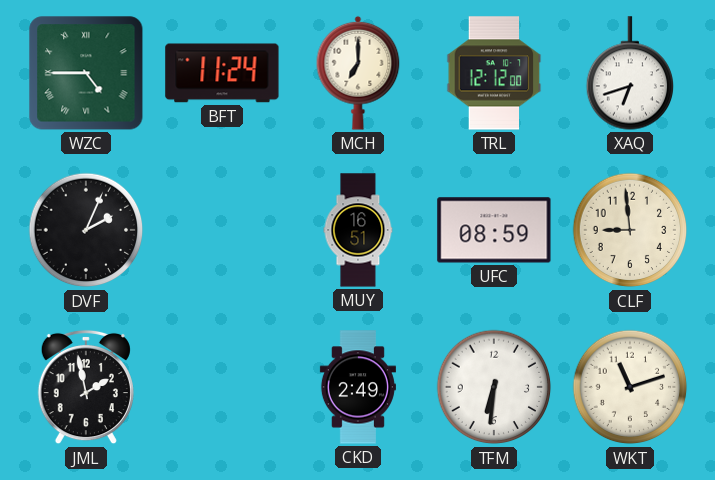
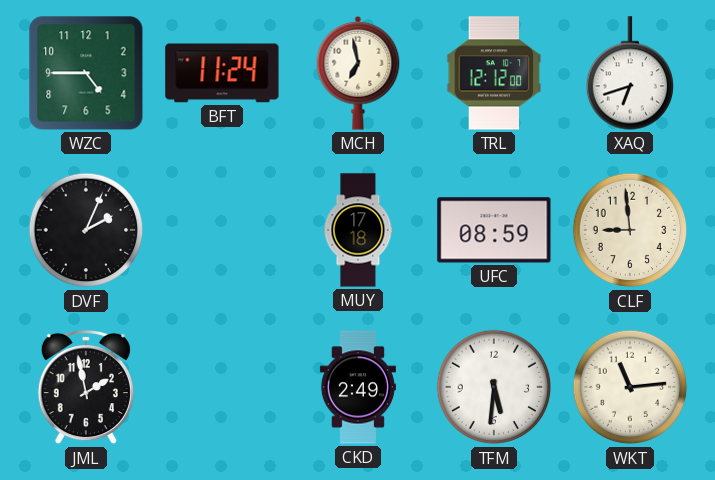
WZC numerals: Roman -> Arabic
MCH: 7:00 -> 6:58
MUY: 16:51 -> 17:18
TFM: 6:31 -> 5:31
WKT: 11:12 -> 11:14
